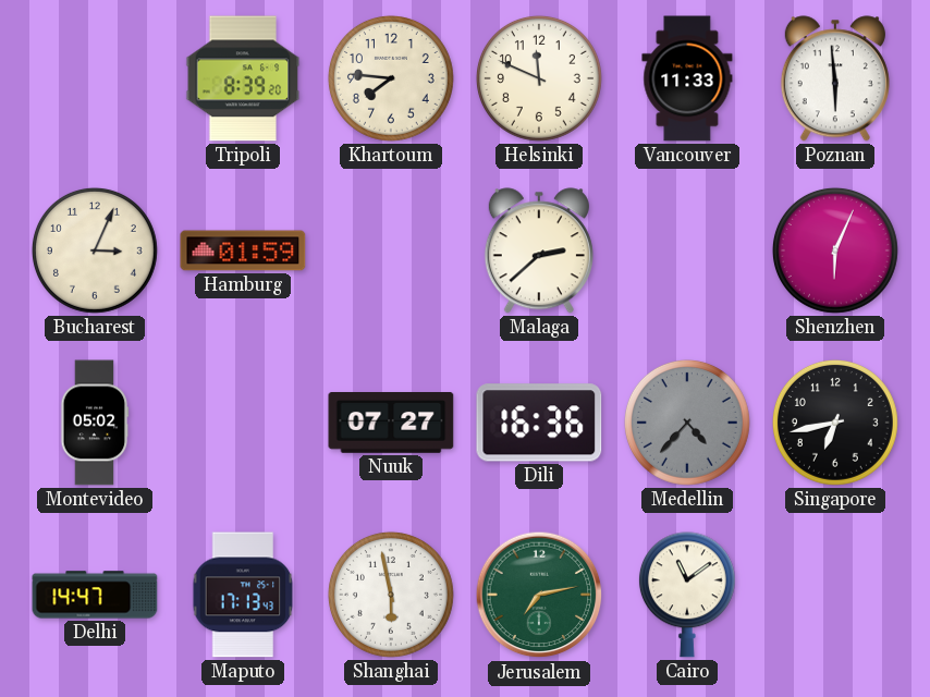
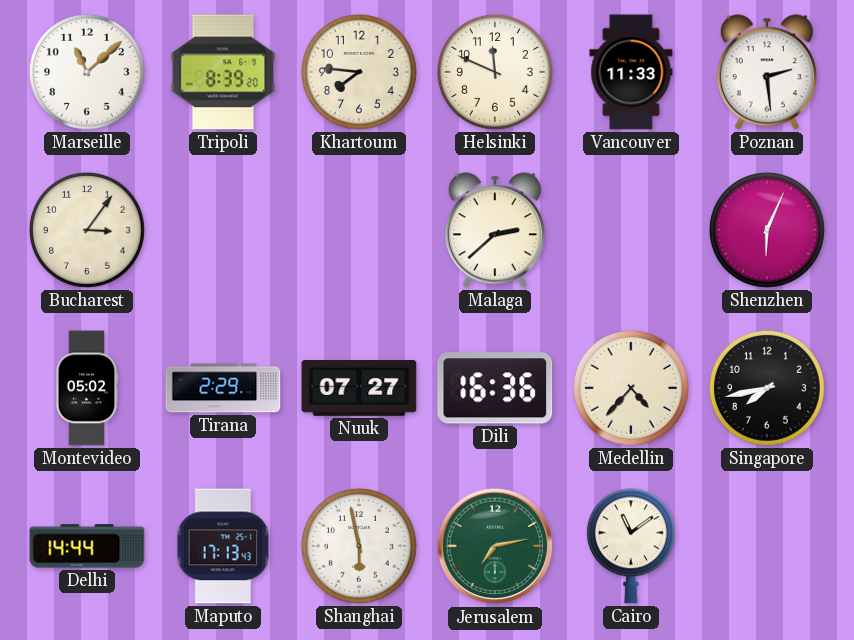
Marseille: none -> 11:08
Poznan: 5:59 -> 2:29
Bucharest: 3:04 -> 3:06
Hamburg: 01:59 -> none
Tirana: none -> 2:29
Medellin dial: grey -> cream
Singapore: 6:43 -> 7:43
Delhi: 14:47 -> 14:44
